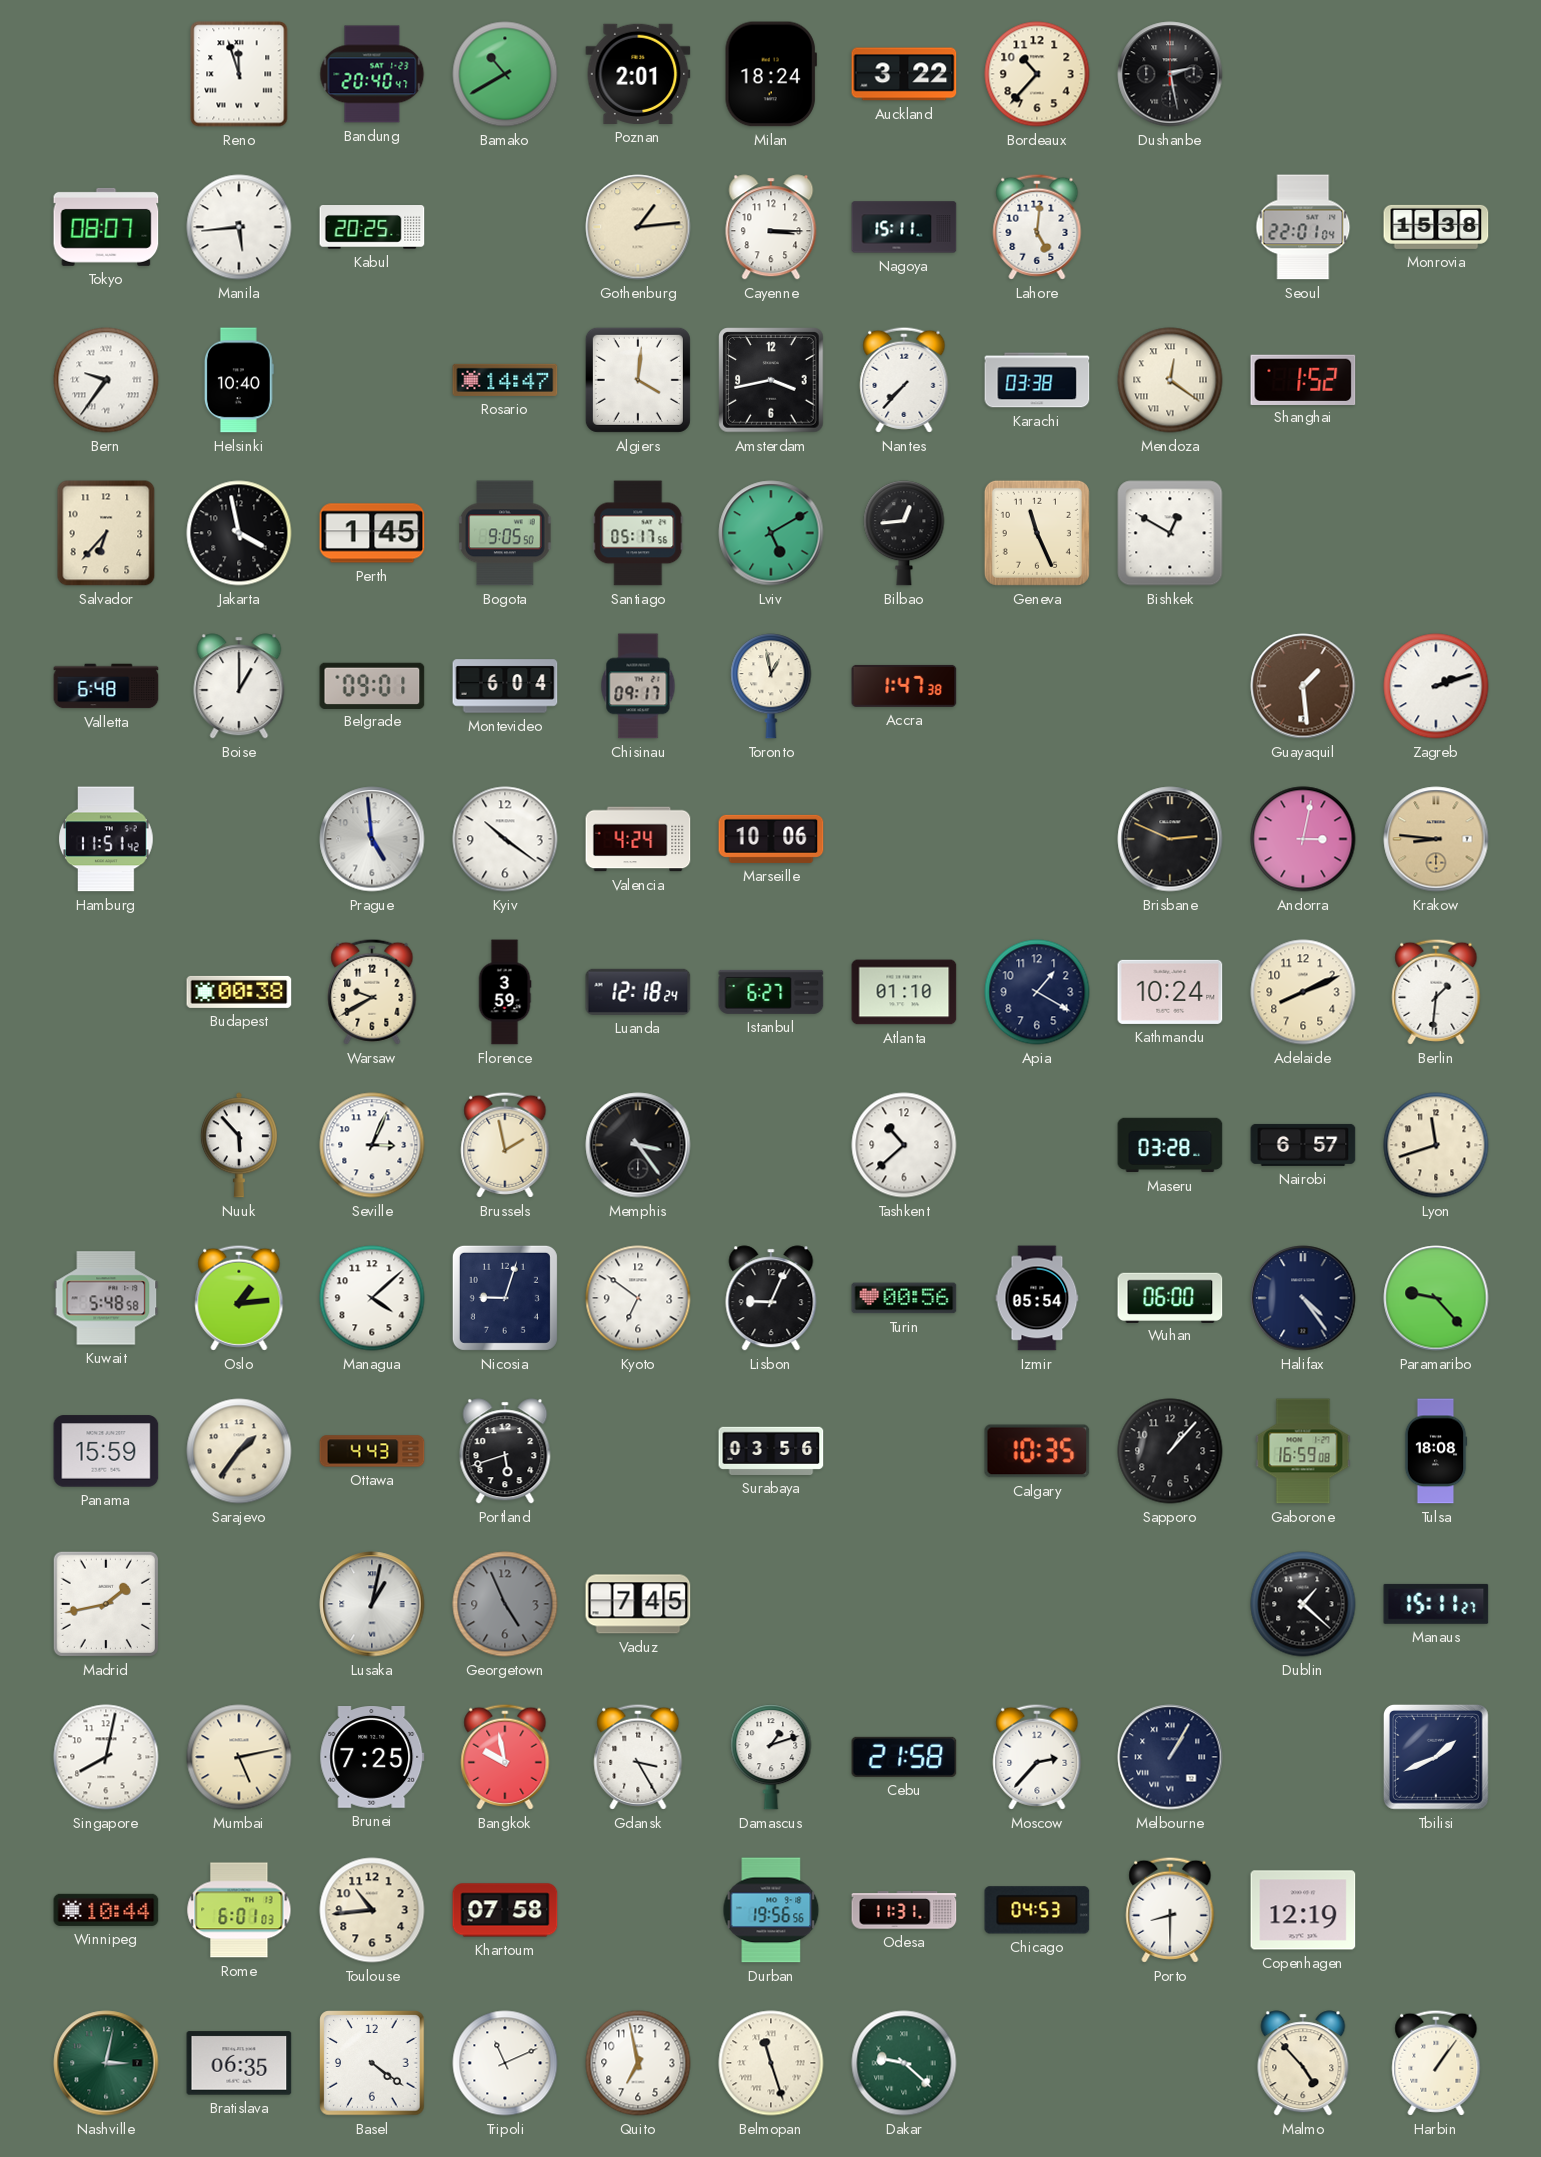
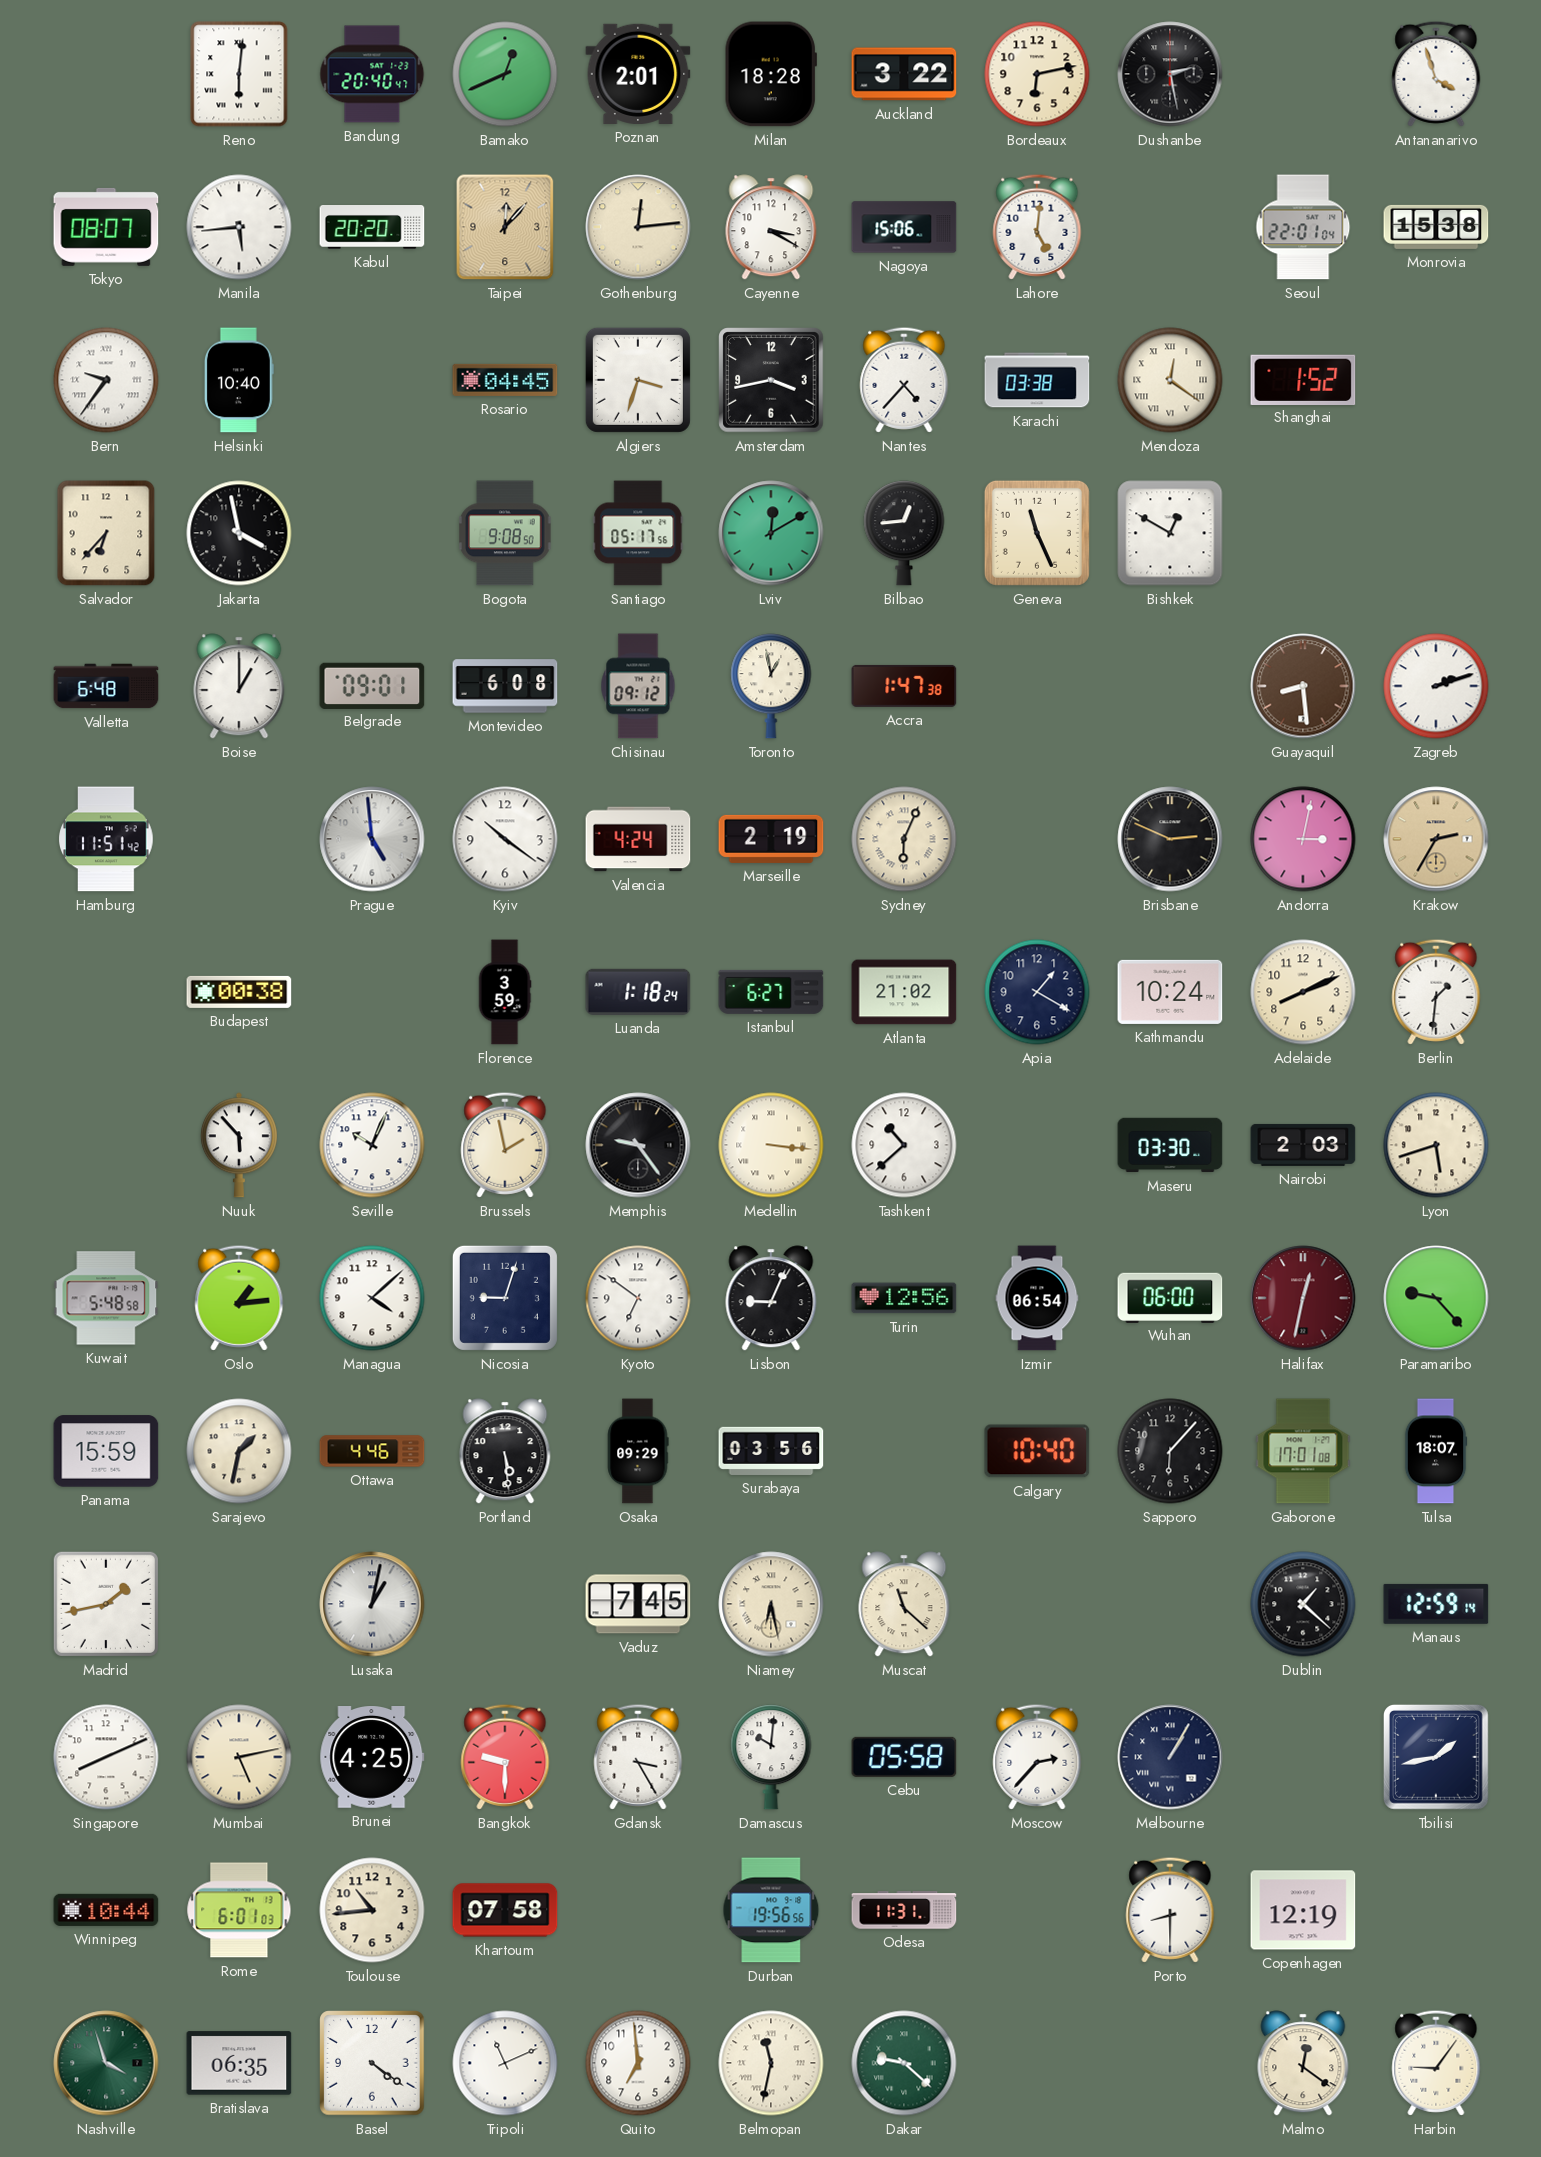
Reno: 11:57 -> 6:01
Bamako: 10:40 -> 12:41
Milan: 18:24 -> 18:28
Bordeaux: 10:37 -> 6:13
Antananarivo: none -> 3:57
Kabul: 20:25 -> 20:20
Taipei: none -> 12:07
Gothenburg: 1:14 -> 12:14
Cayenne: 3:15 -> 3:20
Nagoya: 15:11 -> 15:06
Rosario: 14:47 -> 04:45
Algiers: 4:01 -> 3:33
Nantes: 7:37 -> 4:37
Perth: 1:45 -> none
Bogota: 9:05 -> 9:08
Lviv: 5:10 -> 12:10
Montevideo: 6:04 -> 6:08
Chisinau: 09:17 -> 09:12
Guayaquil: 1:29 -> 8:29
Marseille: 10:06 -> 2:19
Sydney: none -> 6:04
Krakow: 8:46 -> 2:35
Warsaw: 9:40 -> none
Luanda: 12:18 -> 1:18
Atlanta: 01:10 -> 21:02
Seville: 3:04 -> 10:04
Memphis: 3:24 -> 9:24
Medellin: none -> 3:16
Maseru: 03:28 -> 03:30
Nairobi: 6:57 -> 2:03
Lyon: 11:42 -> 5:42
Turin: 00:56 -> 12:56
Izmir: 05:54 -> 06:54
Halifax: 4:24 -> 12:32
Halifax dial: navy -> burgundy
Sarajevo: 1:36 -> 1:32
Ottawa: 4:43 -> 4:46
Portland: 5:42 -> 5:29
Osaka: none -> 09:29
Calgary: 10:35 -> 10:40
Sapporo: 1:07 -> 6:07
Gaborone: 16:59 -> 17:01
Tulsa: 18:08 -> 18:07
Georgetown: 4:56 -> none
Niamey: none -> 6:28
Muscat: none -> 11:22
Manaus: 15:11 -> 12:59
Singapore: 8:02 -> 8:11
Brunei: 7:25 -> 4:25
Bangkok: 9:58 -> 9:30
Damascus: 1:12 -> 10:01
Cebu: 21:58 -> 05:58
Tbilisi: 1:41 -> 1:43
Chicago: 04:53 -> none
Nashville: 3:02 -> 3:57
Quito: 6:58 -> 6:59
Belmopan: 11:27 -> 11:32
Malmo: 4:53 -> 12:21
Harbin: 1:06 -> 9:06
